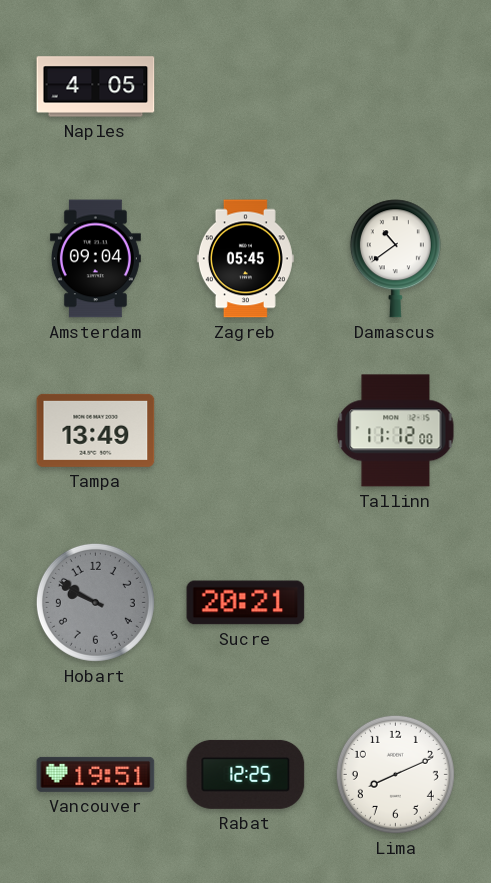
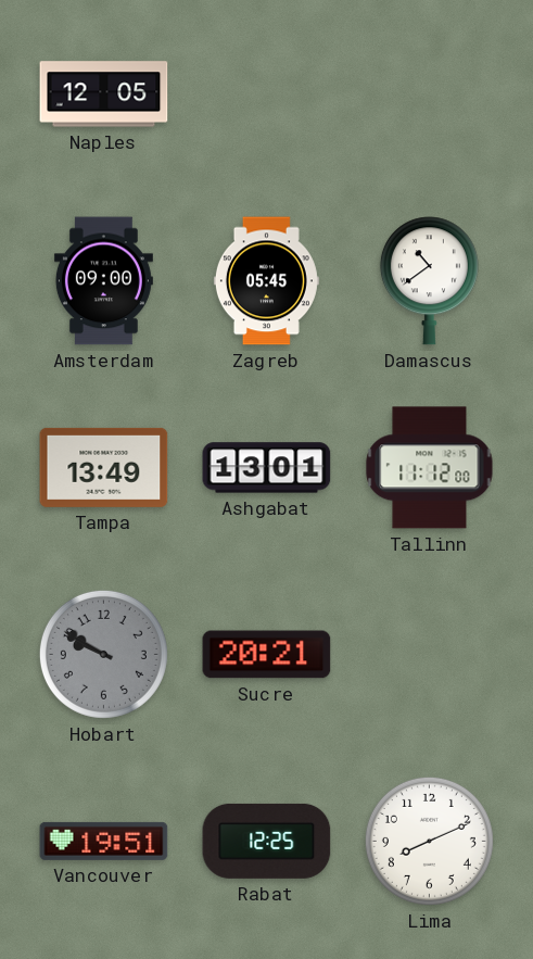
Naples: 4:05 -> 12:05
Amsterdam: 09:04 -> 09:00
Ashgabat: none -> 13:01
